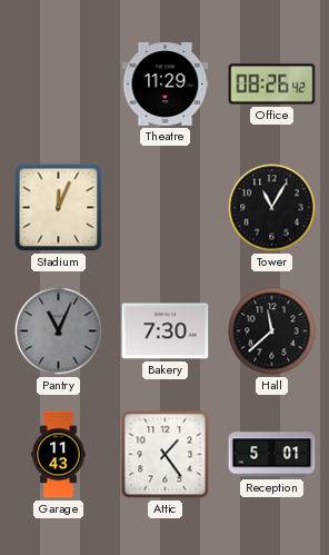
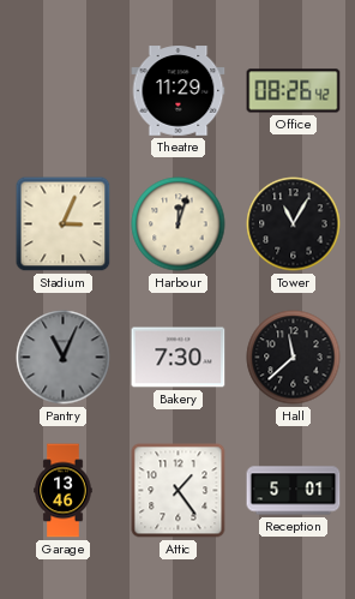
Stadium: 12:04 -> 3:04
Harbour: none -> 12:03
Garage: 11:43 -> 13:46
